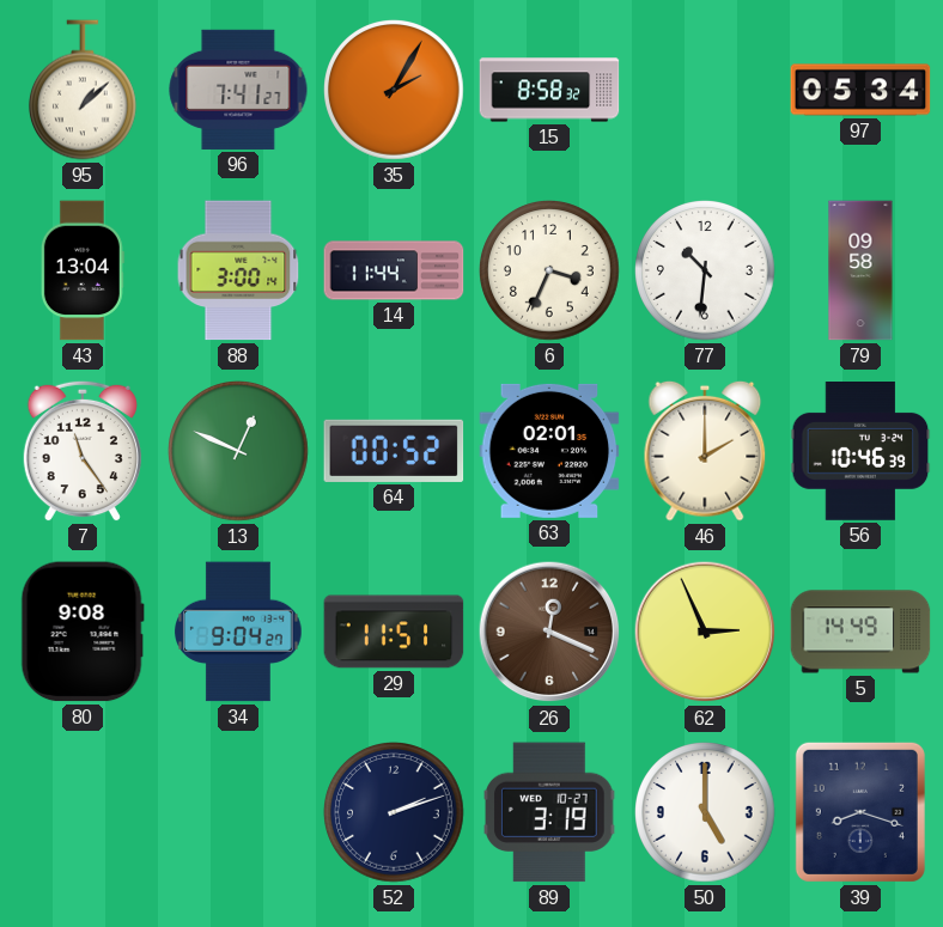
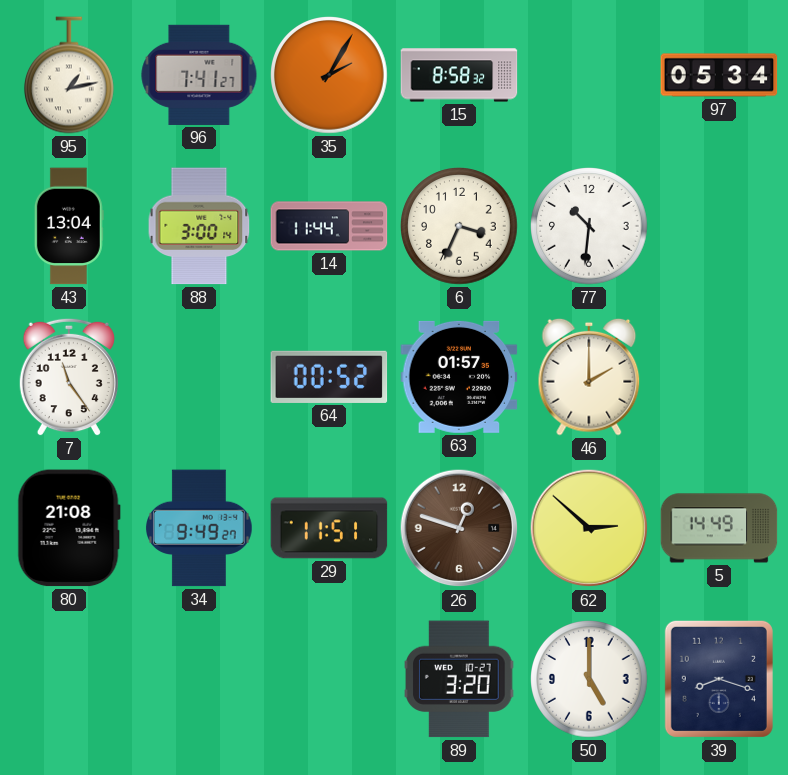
95: 1:08 -> 1:13
79: 09:58 -> none
13: 12:49 -> none
63: 02:01 -> 01:57
56: 10:46 -> none
80: 9:08 -> 21:08
34: 9:04 -> 9:49
26: 12:19 -> 12:48
62: 2:56 -> 2:52
52: 2:12 -> none
89: 3:19 -> 3:20
